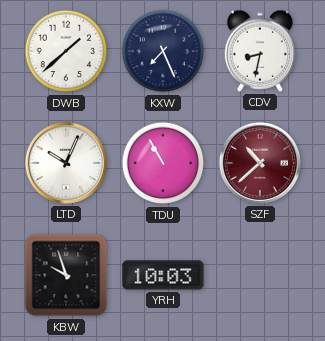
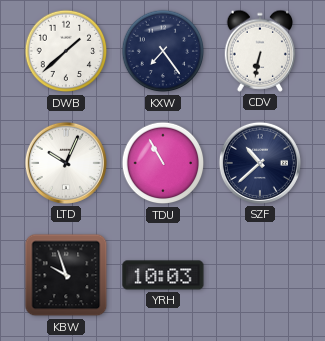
KXW: 7:26 -> 7:24
CDV: 8:32 -> 6:32
SZF dial: burgundy -> navy
